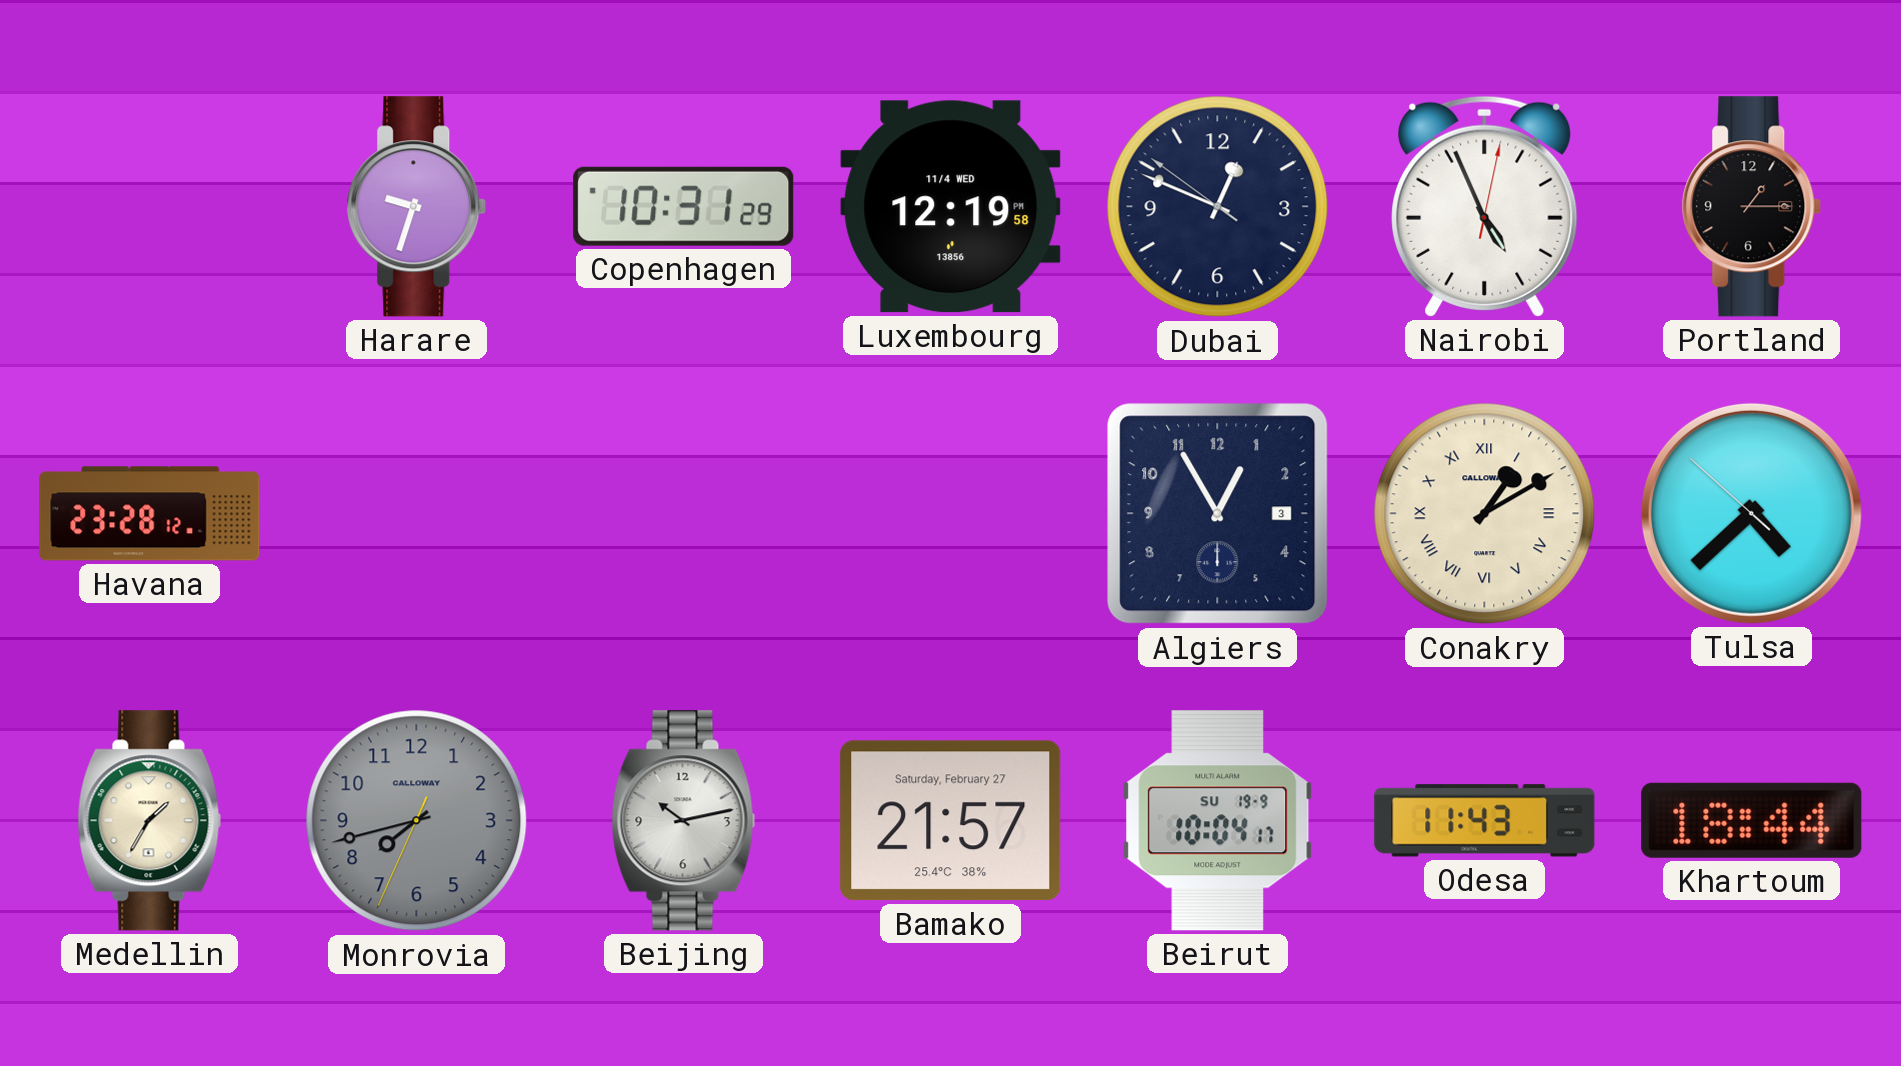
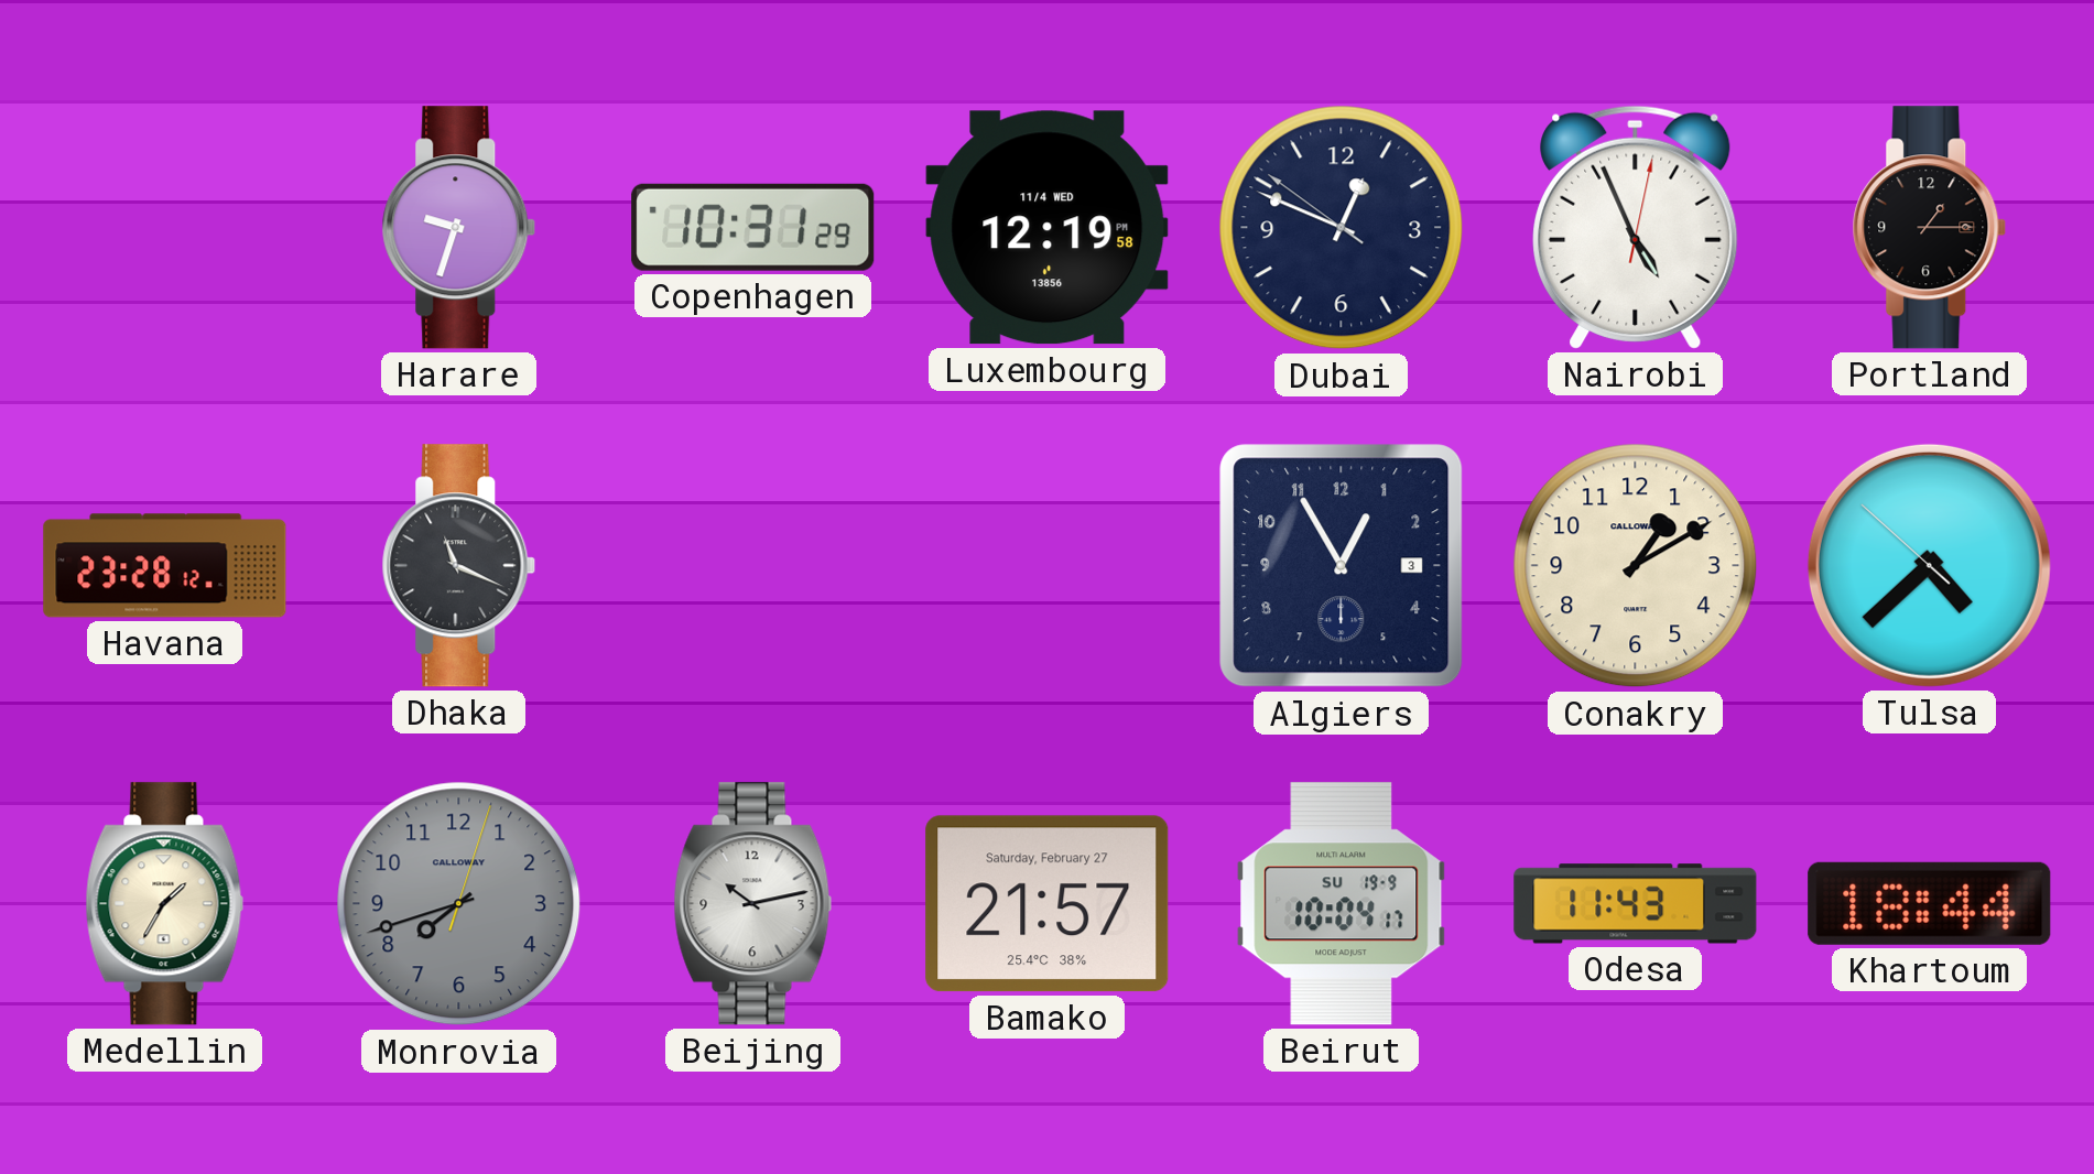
Dhaka: none -> 11:19
Conakry numerals: Roman -> Arabic
Monrovia: 7:42:34 -> 7:42:03
